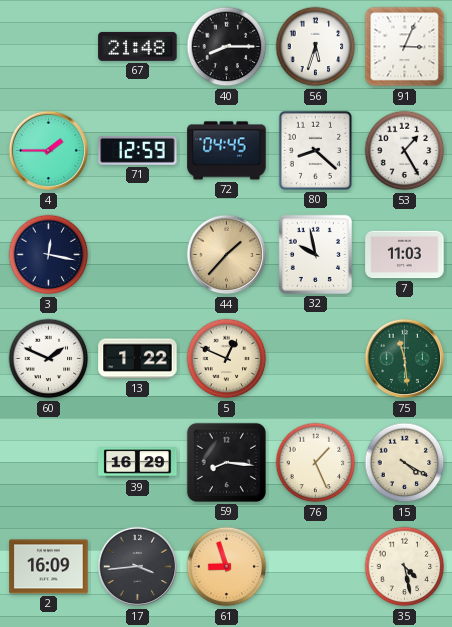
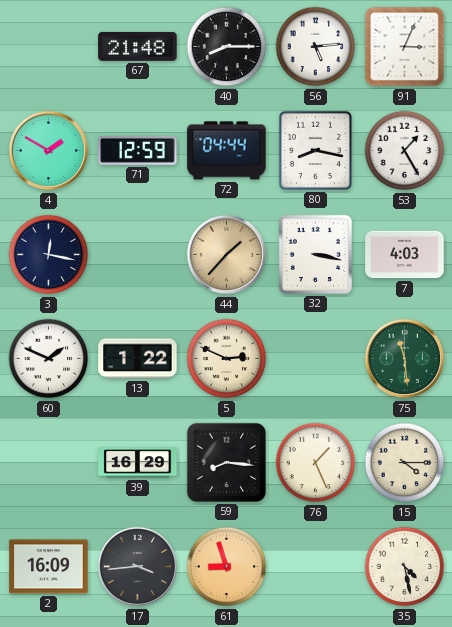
56: 5:33 -> 5:14
4: 1:45 -> 1:50
72: 04:45 -> 04:44
80: 8:22 -> 8:17
32: 9:58 -> 3:17
7: 11:03 -> 4:03
5: 12:49 -> 2:49
15: 4:20 -> 4:15
